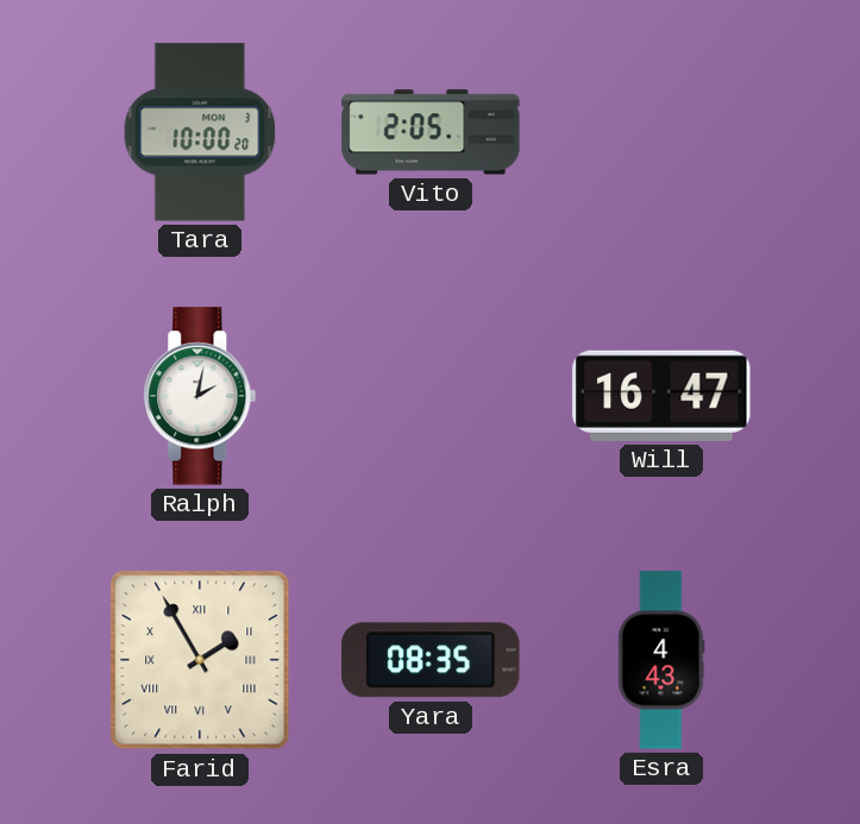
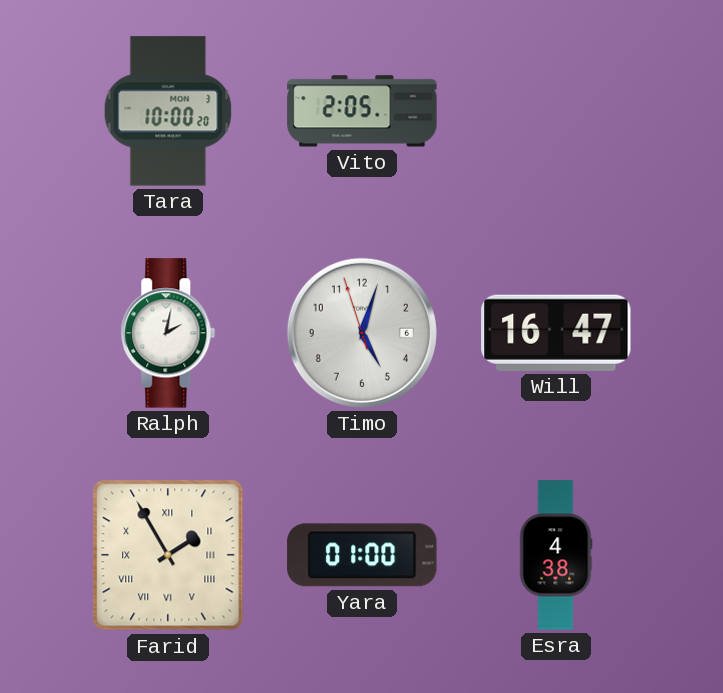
Timo: none -> 5:02
Yara: 08:35 -> 01:00
Esra: 4:43 -> 4:38
